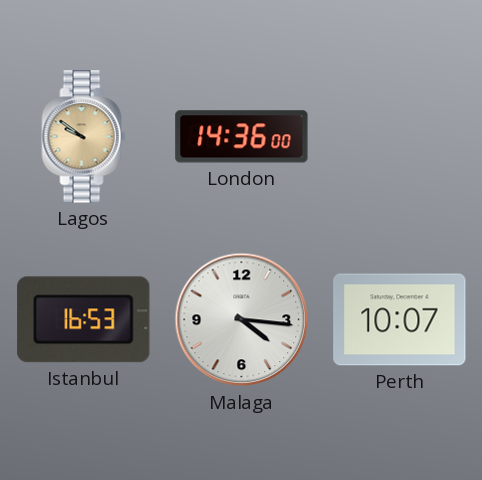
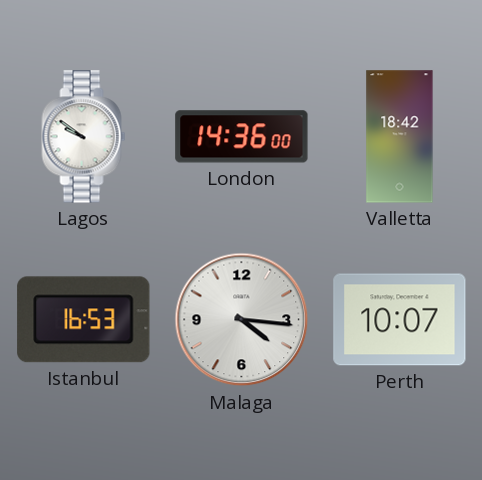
Lagos dial: champagne -> white
Valletta: none -> 18:42
